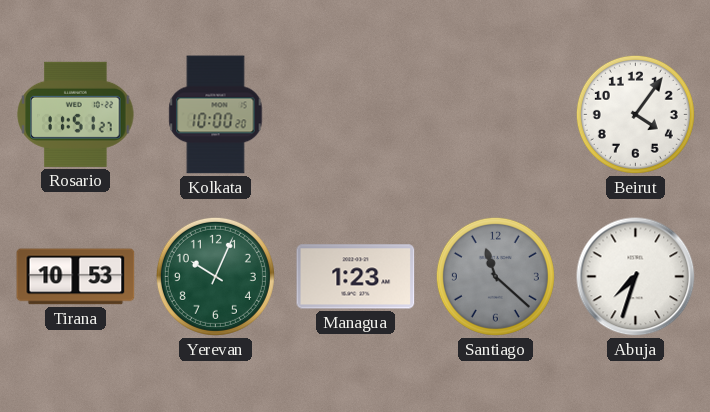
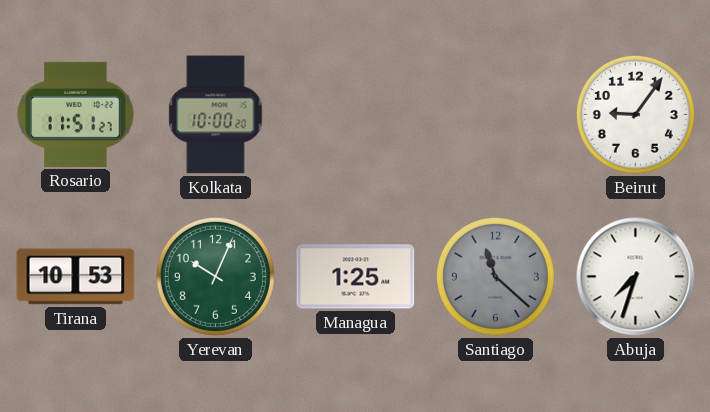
Beirut: 4:06 -> 9:06
Managua: 1:23 -> 1:25
